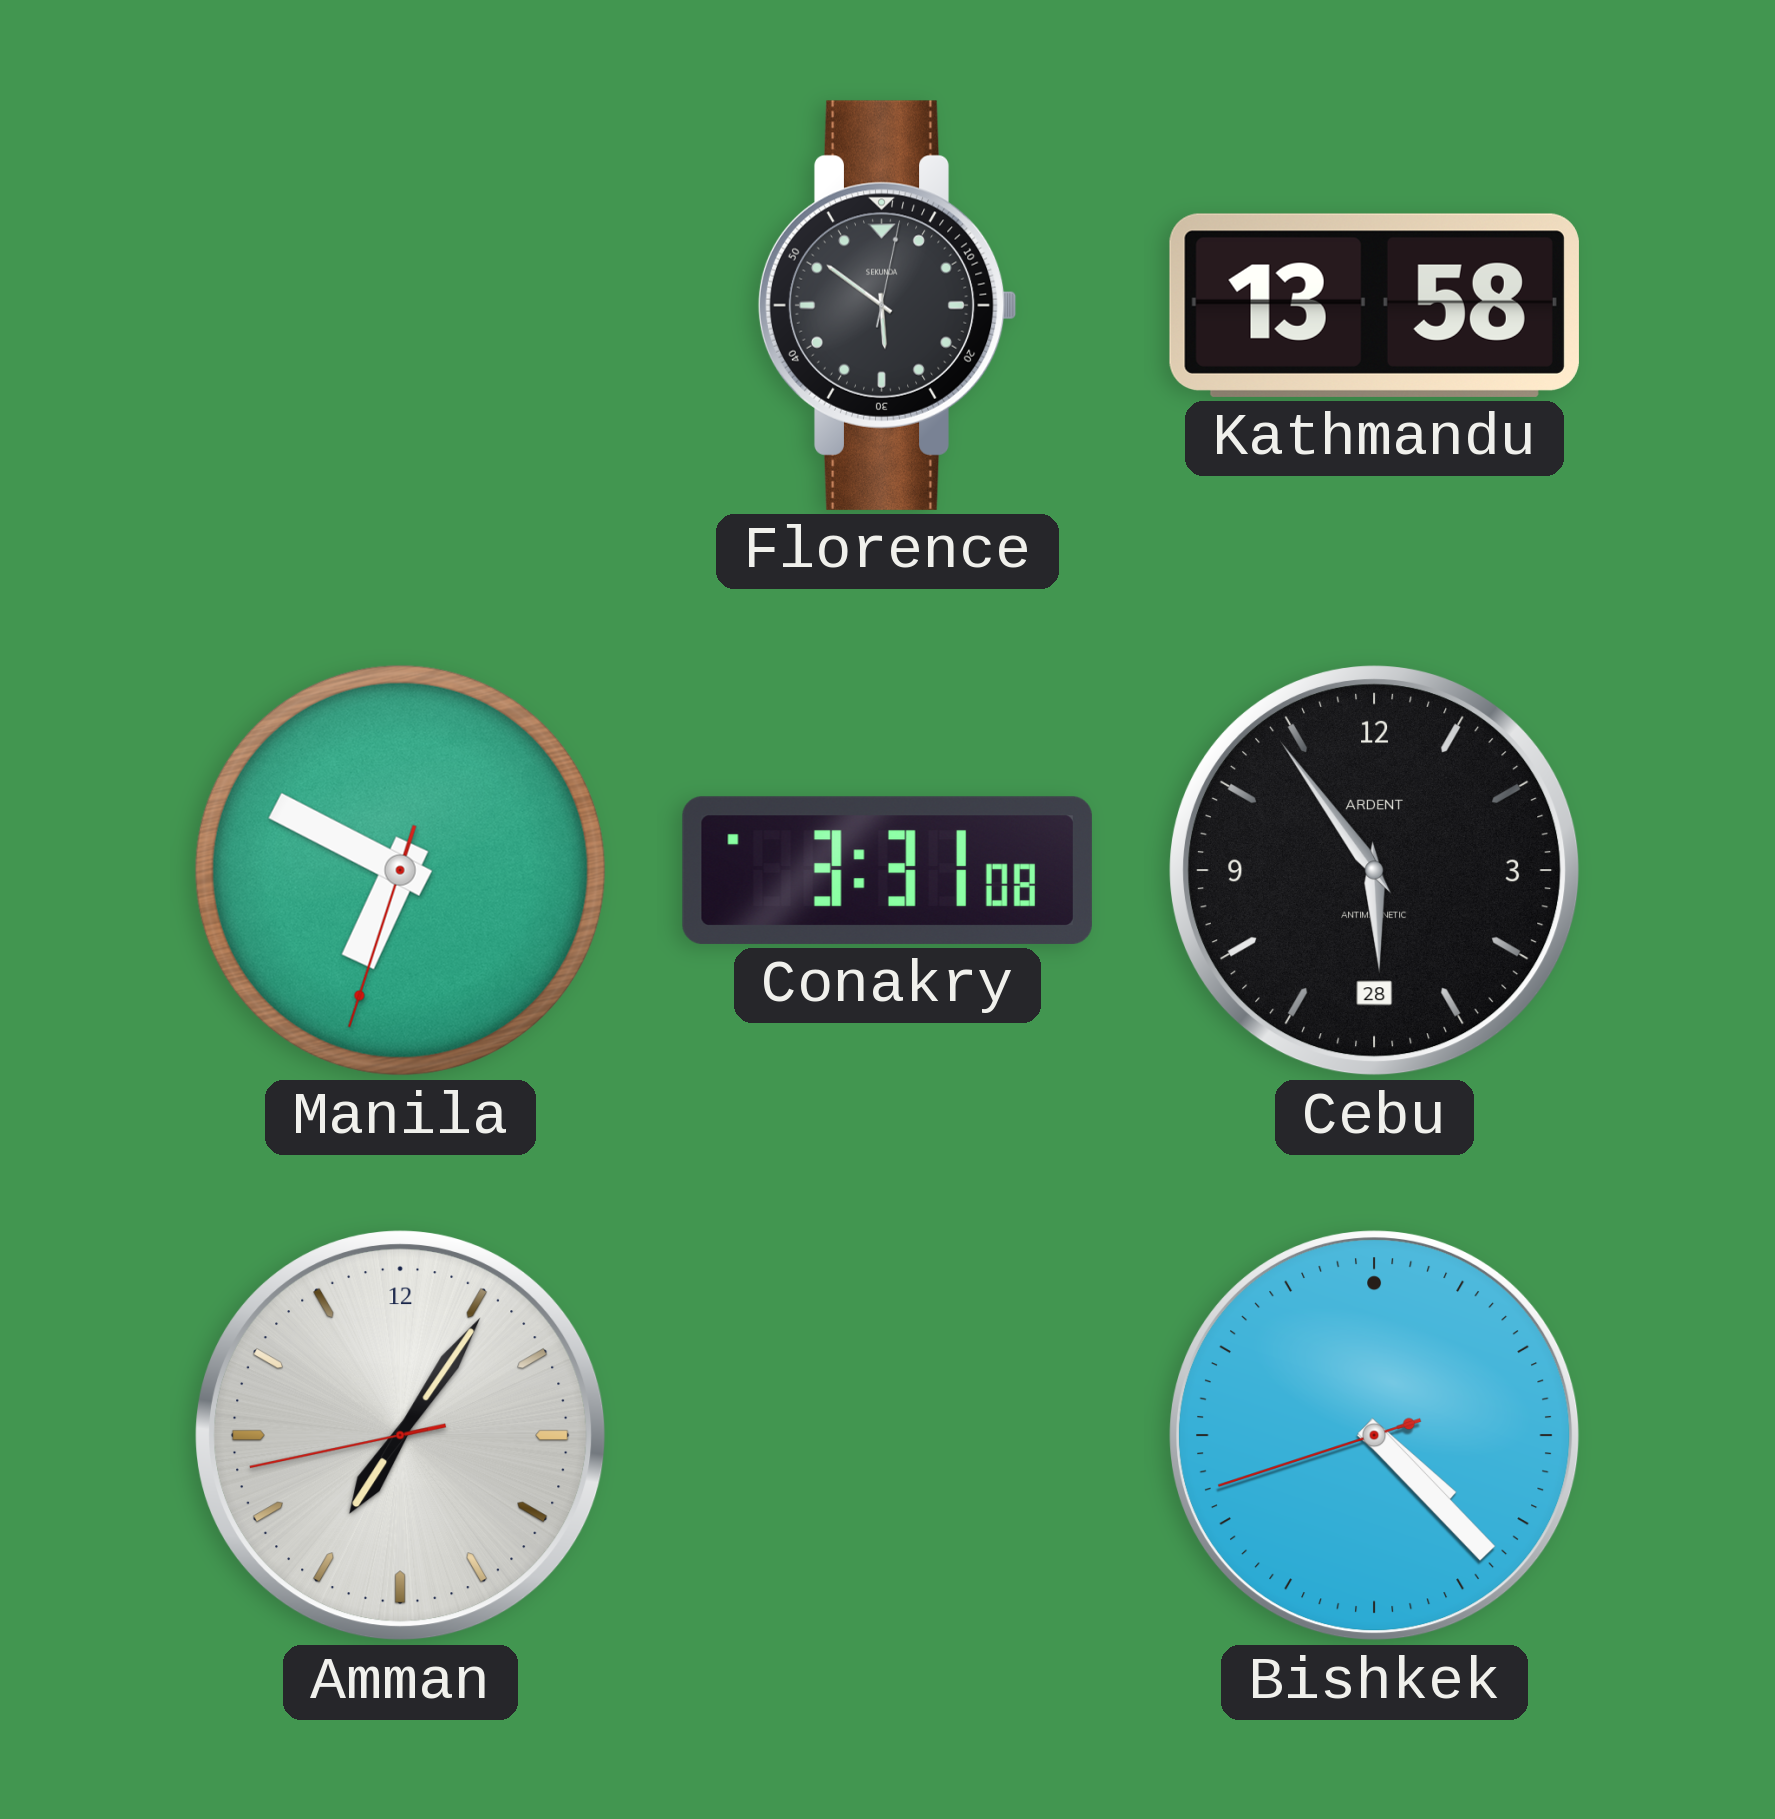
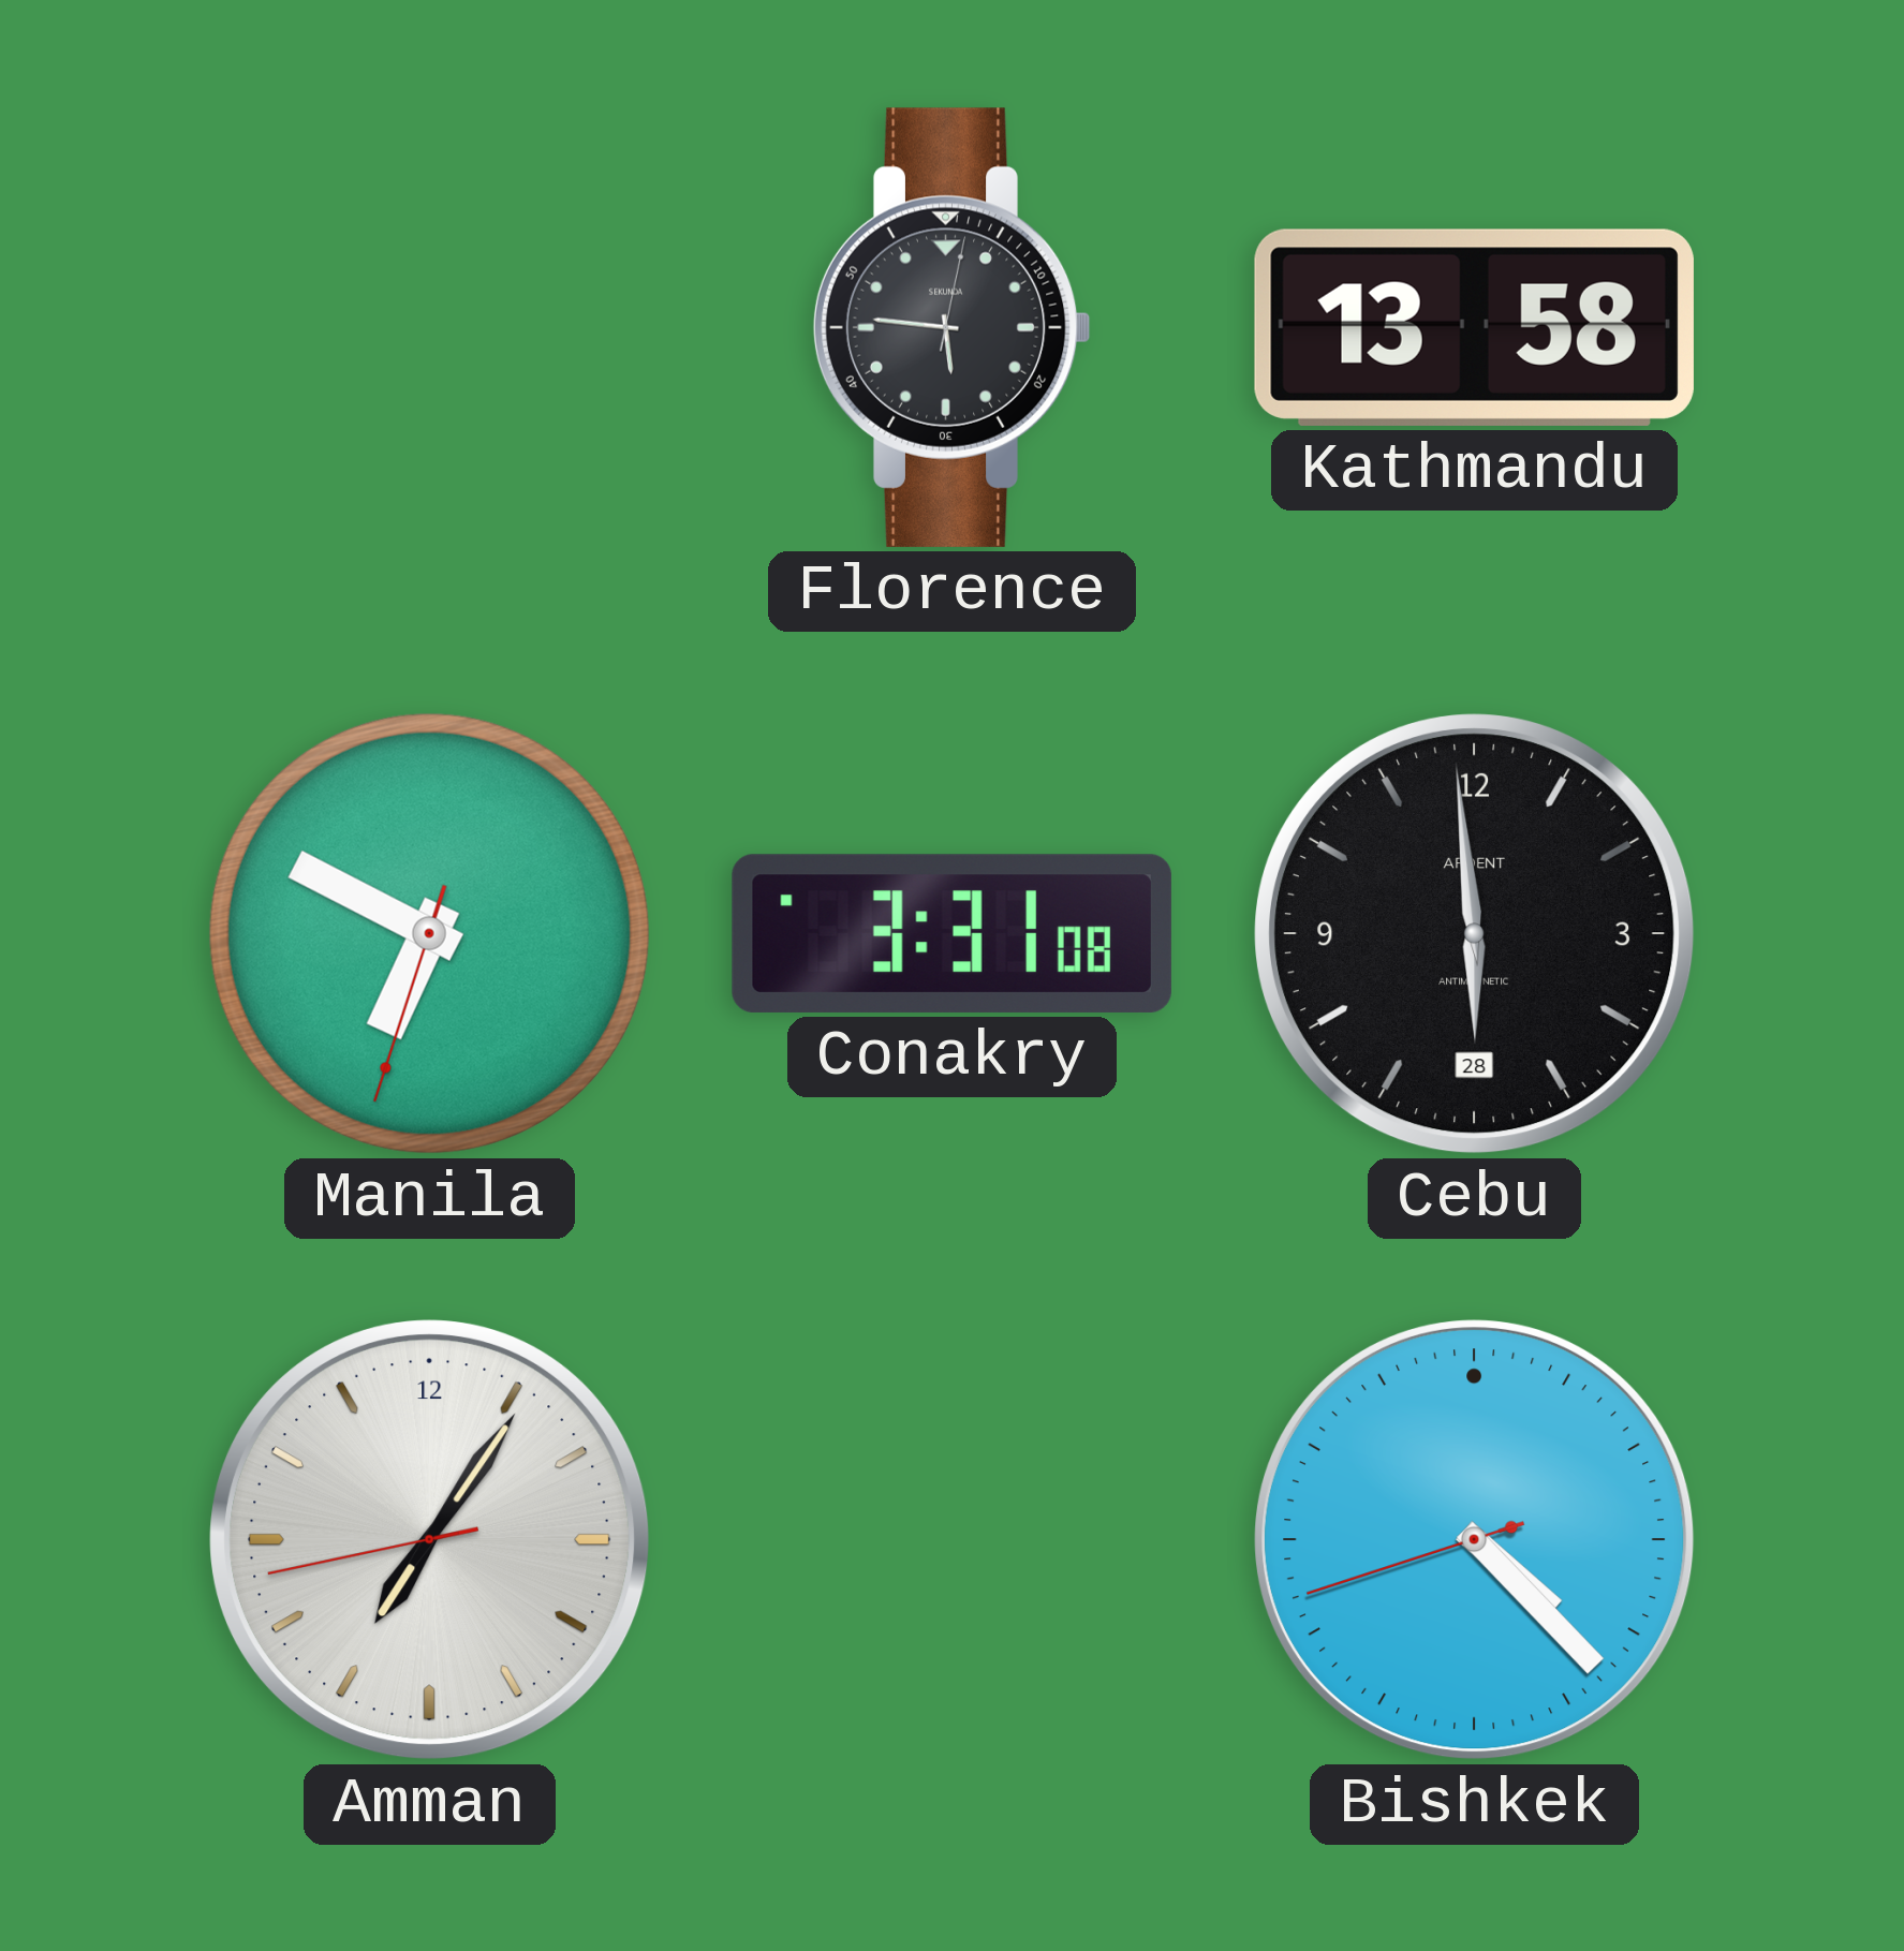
Florence: 5:51 -> 5:46
Cebu: 5:54 -> 5:59
